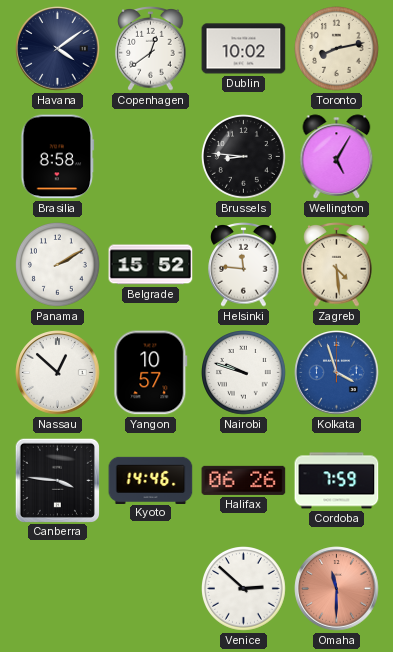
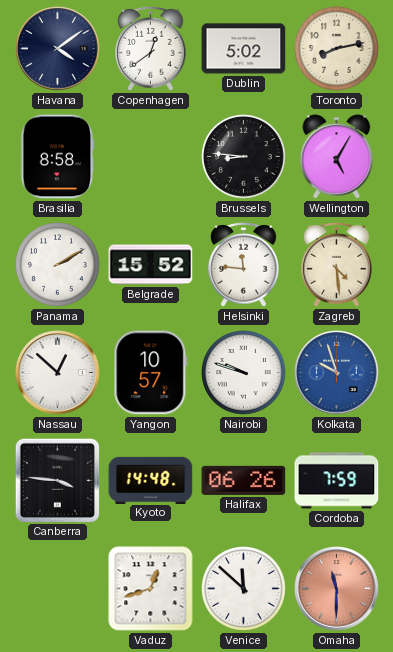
Dublin: 10:02 -> 5:02
Kolkata: 3:57 -> 9:57
Kyoto: 14:46 -> 14:48
Vaduz: none -> 12:42
Venice: 2:52 -> 11:52
